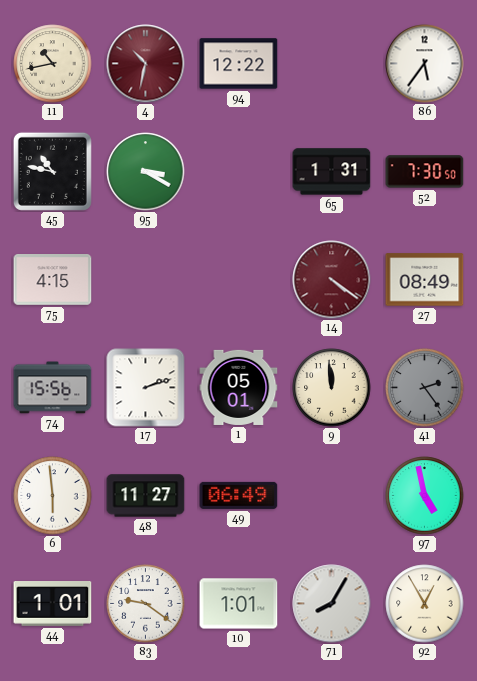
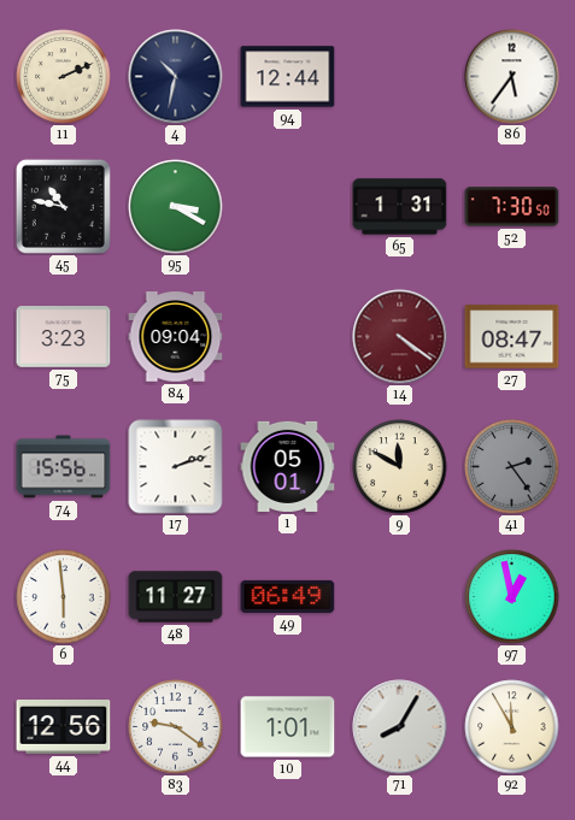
11: 10:43 -> 2:11
4 dial: burgundy -> navy
94: 12:22 -> 12:44
75: 4:15 -> 3:23
84: none -> 09:04
27: 08:49 -> 08:47
9: 11:59 -> 11:50
97: 4:58 -> 12:58
44: 1:01 -> 12:56
92: 12:55 -> 11:55
